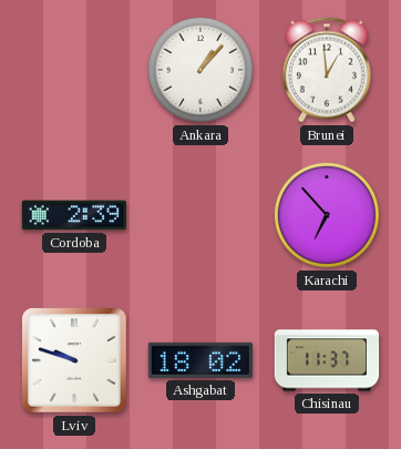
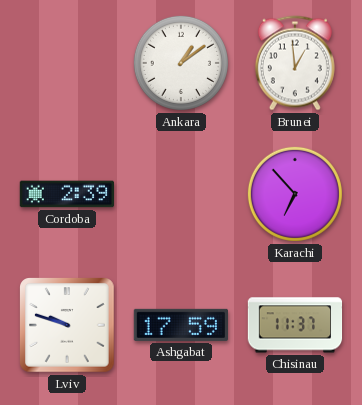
Ankara: 1:07 -> 1:09
Ashgabat: 18:02 -> 17:59
